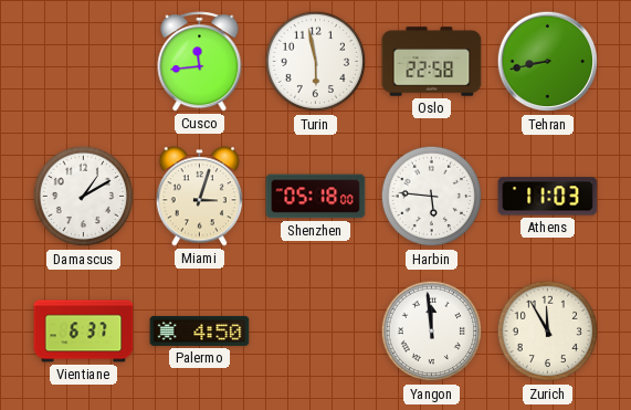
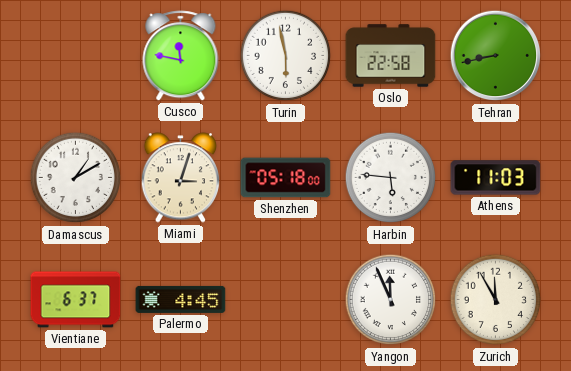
Cusco: 11:44 -> 11:47
Palermo: 4:50 -> 4:45
Yangon: 11:59 -> 11:56
